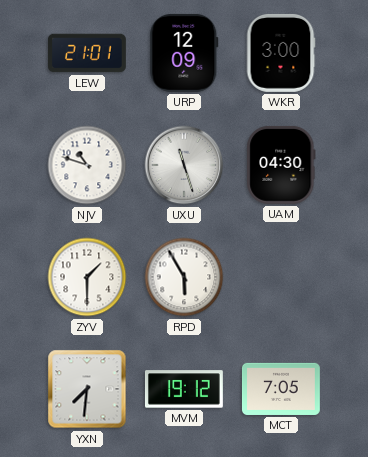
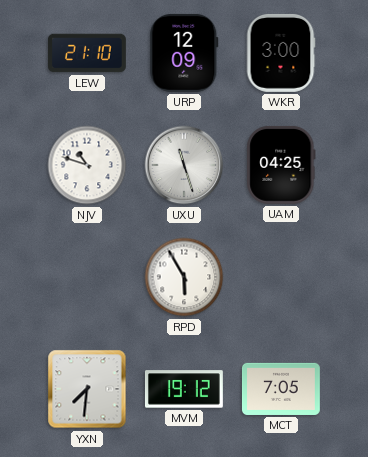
LEW: 21:01 -> 21:10
UAM: 04:30 -> 04:25
ZYV: 1:30 -> none
